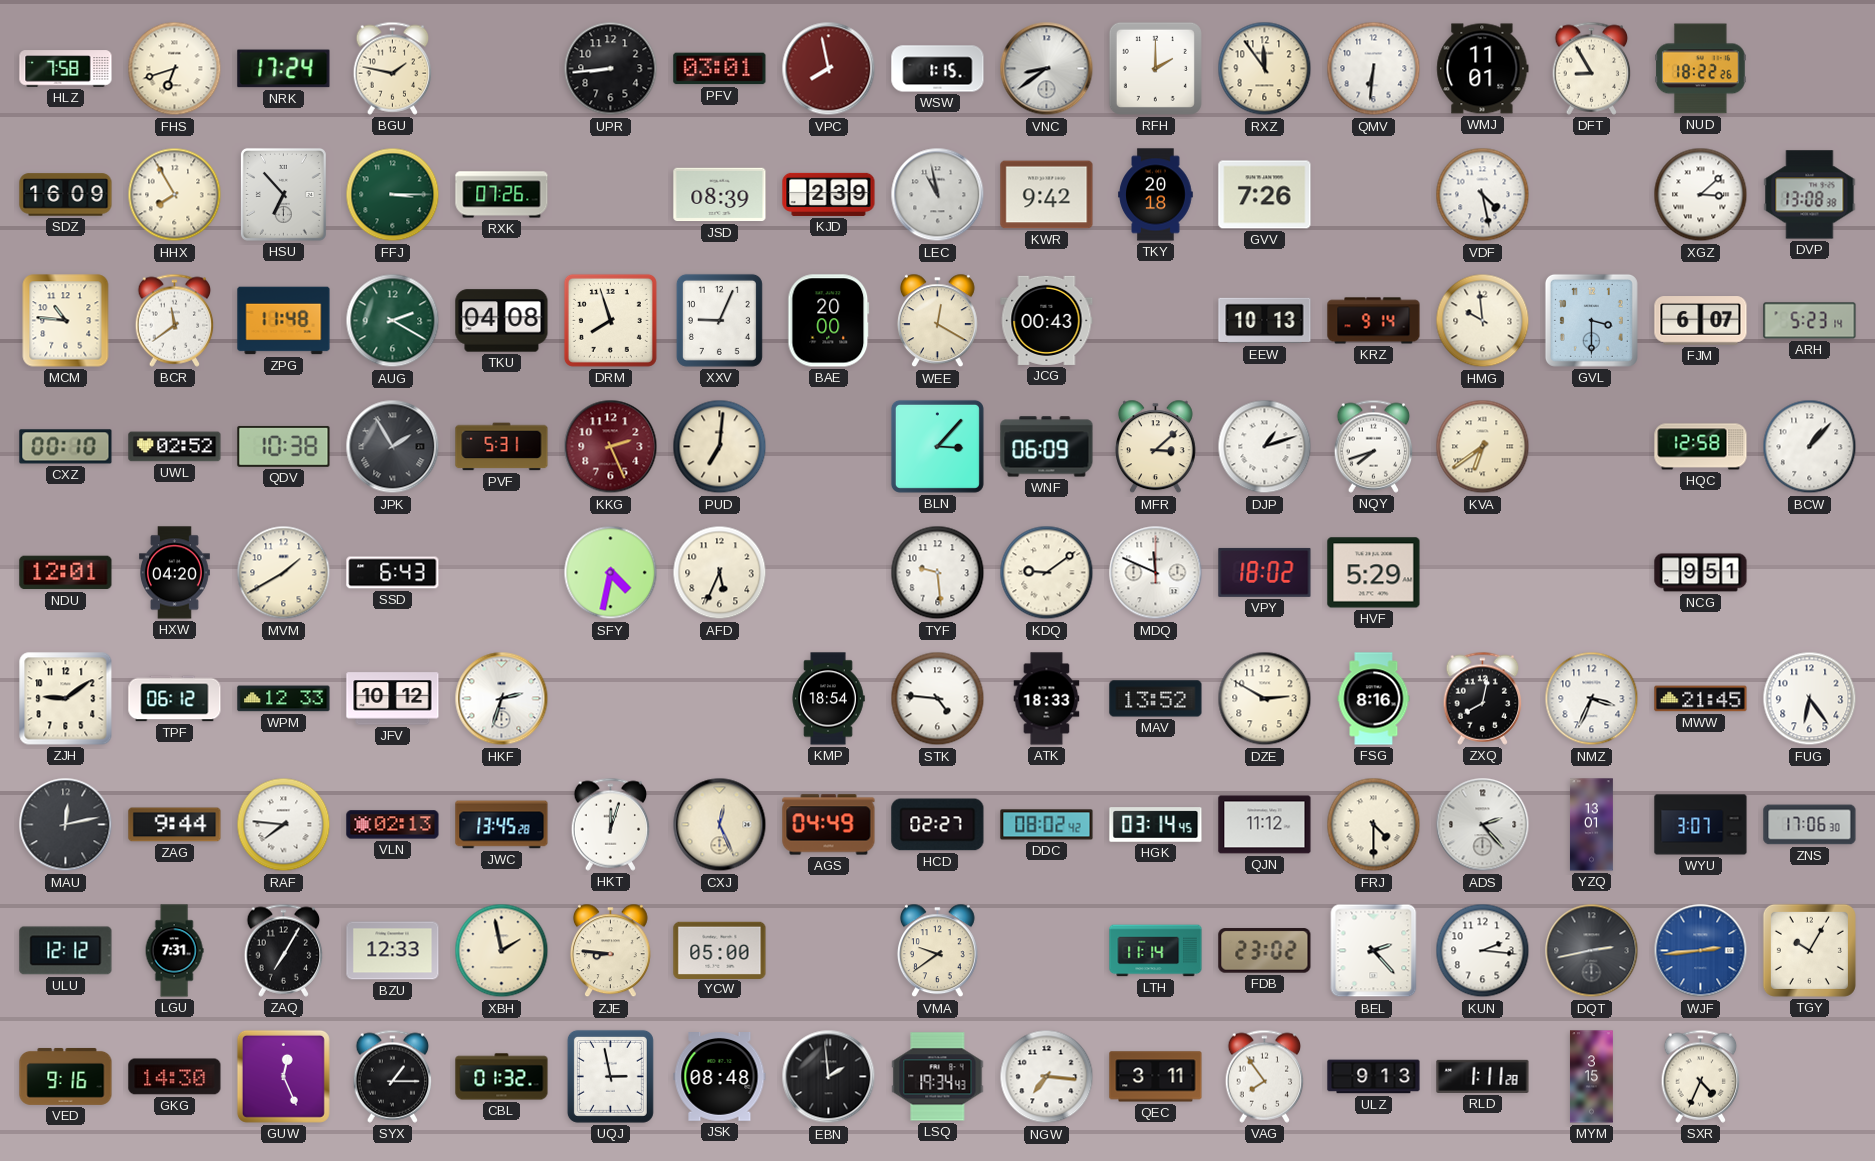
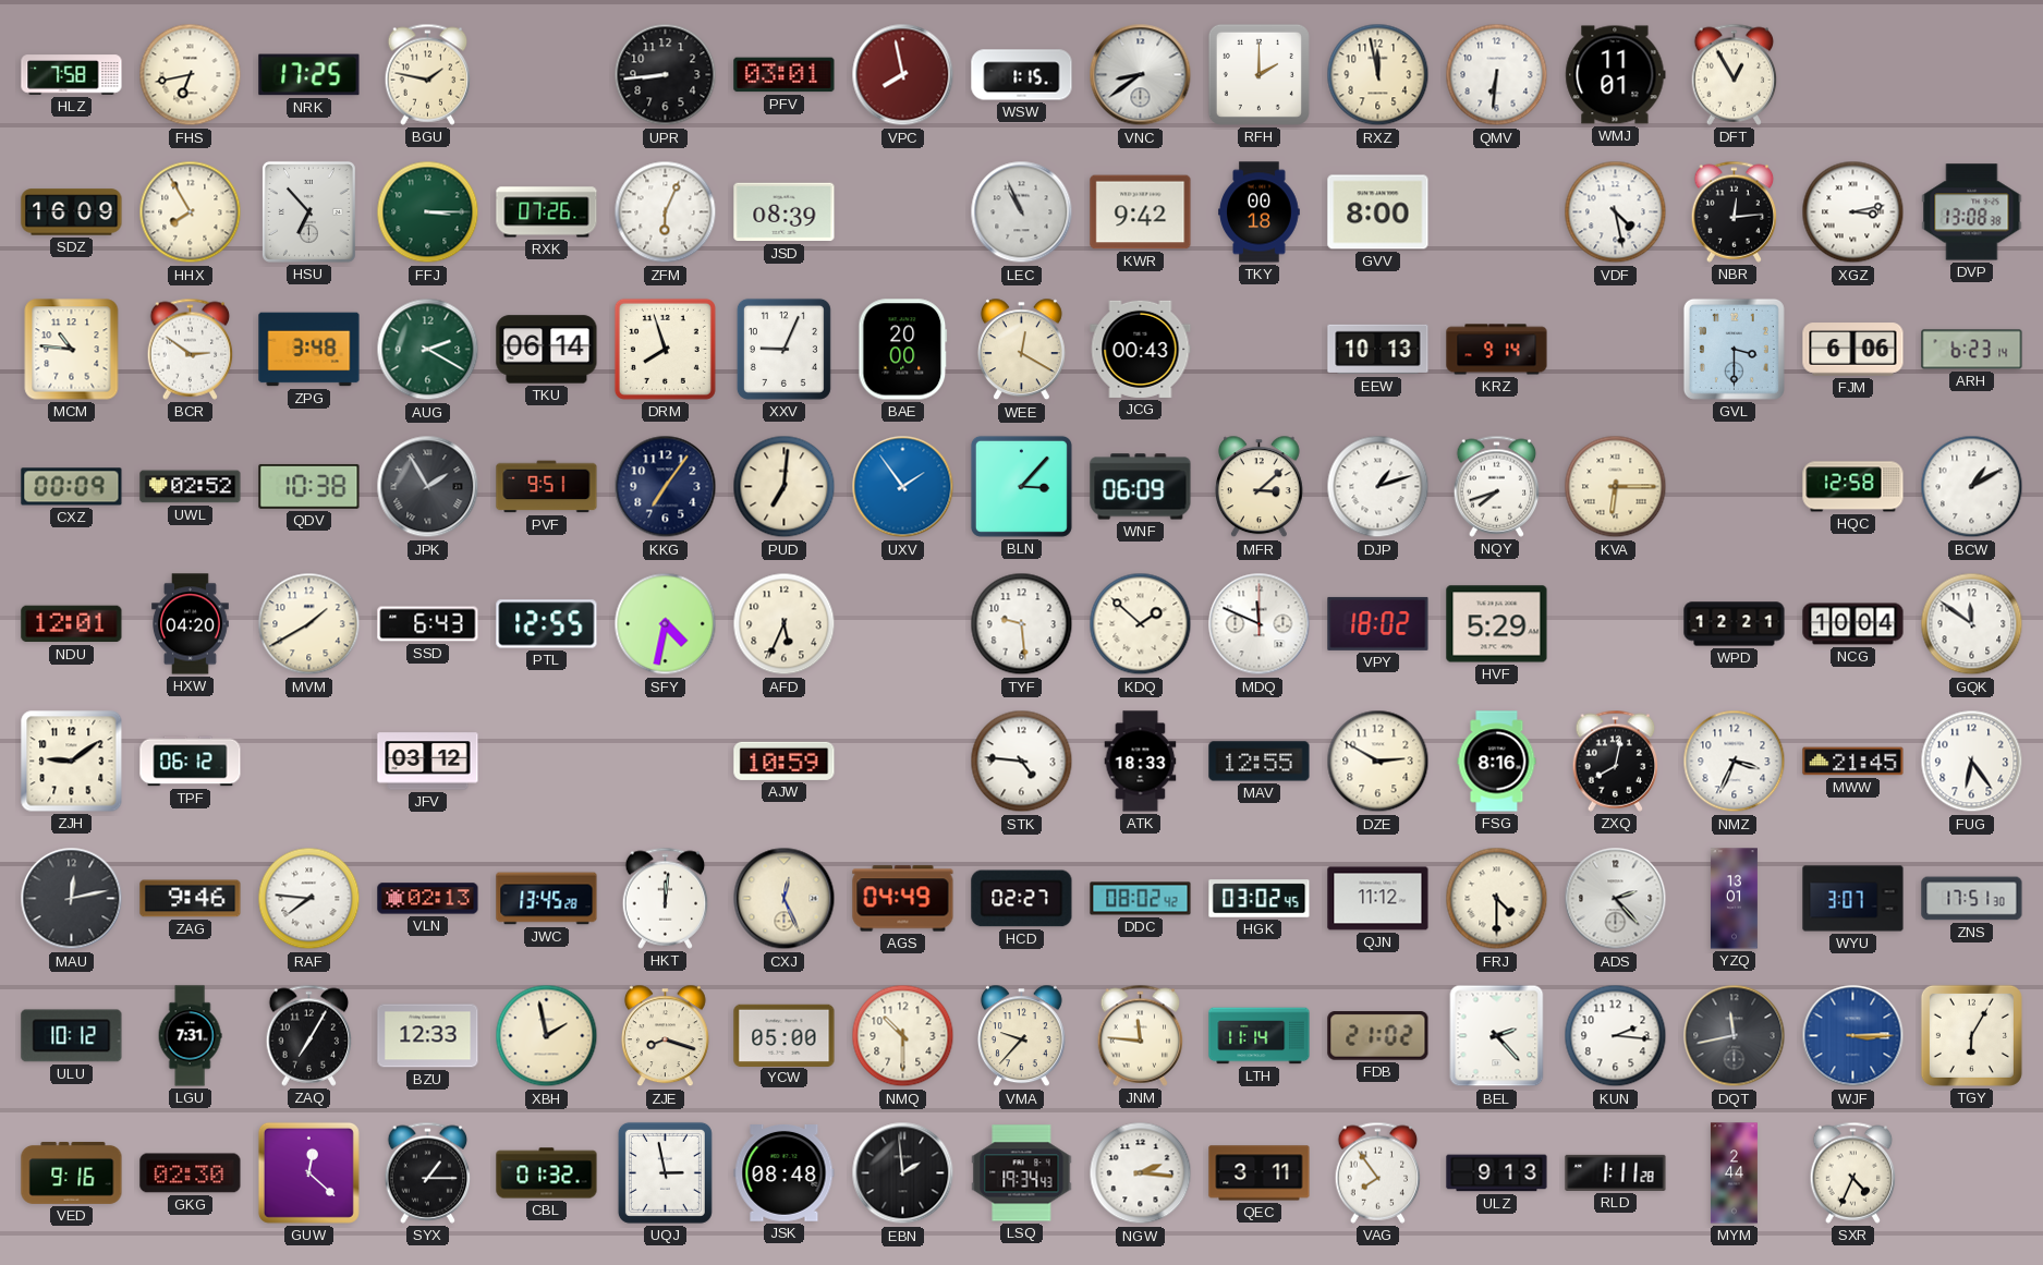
FHS: 6:42 -> 6:43
NRK: 17:24 -> 17:25
RXZ: 11:54 -> 11:58
DFT: 8:55 -> 12:55
NUD: 18:22 -> none
ZFM: none -> 6:04
KJD: 2:39 -> none
LEC: 10:58 -> 10:56
TKY: 20:18 -> 00:18
GVV: 7:26 -> 8:00
NBR: none -> 12:14
XGZ: 3:08 -> 3:13
BCR: 11:39 -> 2:51
ZPG: 11:48 -> 3:48
TKU: 04:08 -> 06:14
HMG: 9:59 -> none
FJM: 6:07 -> 6:06
ARH: 5:23 -> 6:23
CXZ: 00:10 -> 00:09
PVF: 5:31 -> 9:51
KKG: 2:26 -> 7:06
KKG dial: burgundy -> navy
UXV: none -> 1:54
KVA: 6:39 -> 6:15
BCW: 1:07 -> 1:10
PTL: none -> 12:55
KDQ: 9:09 -> 1:52
WPD: none -> 12:21
NCG: 9:51 -> 10:04
GQK: none -> 11:51
WPM: 12:33 -> none
JFV: 10:12 -> 03:12
HKF: 2:33 -> none
AJW: none -> 10:59
KMP: 18:54 -> none
MAV: 13:52 -> 12:55
ZAG: 9:44 -> 9:46
HKT: 12:03 -> 12:01
HGK: 03:14 -> 03:02
ZNS: 17:06 -> 17:51
ULU: 12:12 -> 10:12
ZJE: 8:46 -> 8:18
NMQ: none -> 10:30
VMA: 9:39 -> 9:37
JNM: none -> 11:46
FDB: 23:02 -> 21:02
DQT: 2:43 -> 11:43
WJF: 2:44 -> 3:15
TGY: 10:05 -> 6:05
GKG: 14:30 -> 02:30
GUW: 12:26 -> 12:22
NGW: 7:16 -> 2:16
MYM: 3:15 -> 2:44
